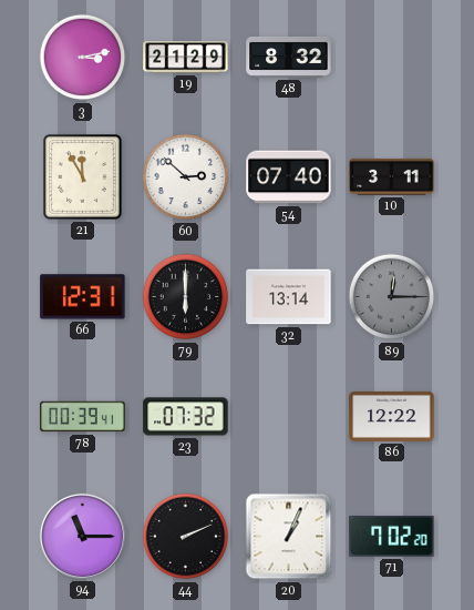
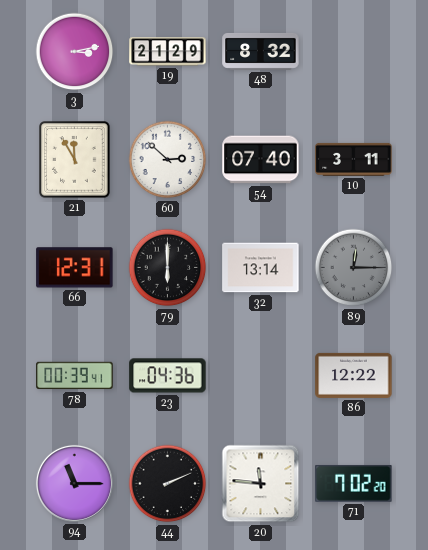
23: 07:32 -> 04:36
20: 1:04 -> 11:46
